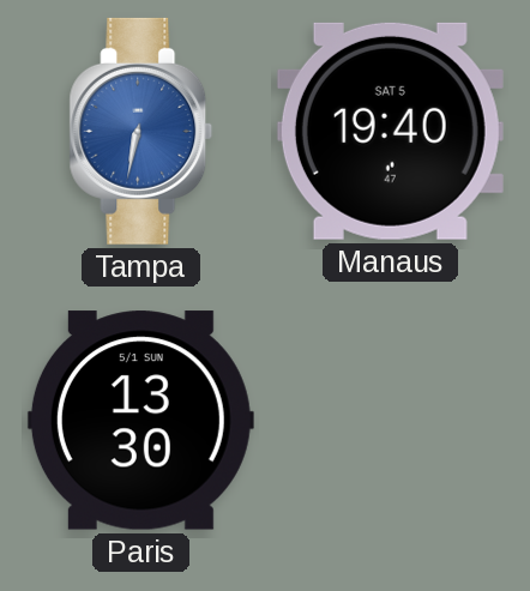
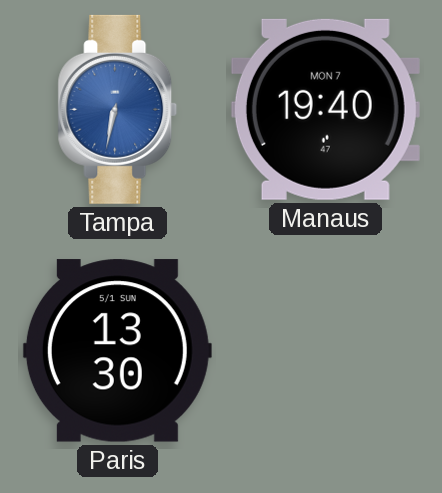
Manaus date: SAT 5 -> MON 7
